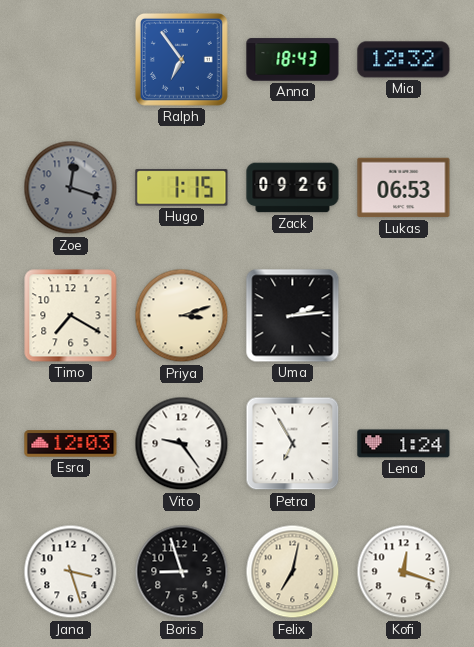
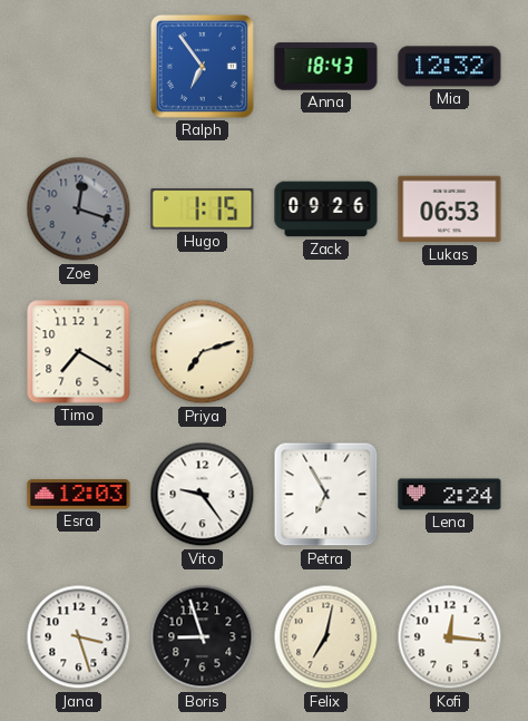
Priya: 3:12 -> 7:12
Uma: 2:14 -> none
Lena: 1:24 -> 2:24
Kofi: 12:18 -> 12:16
